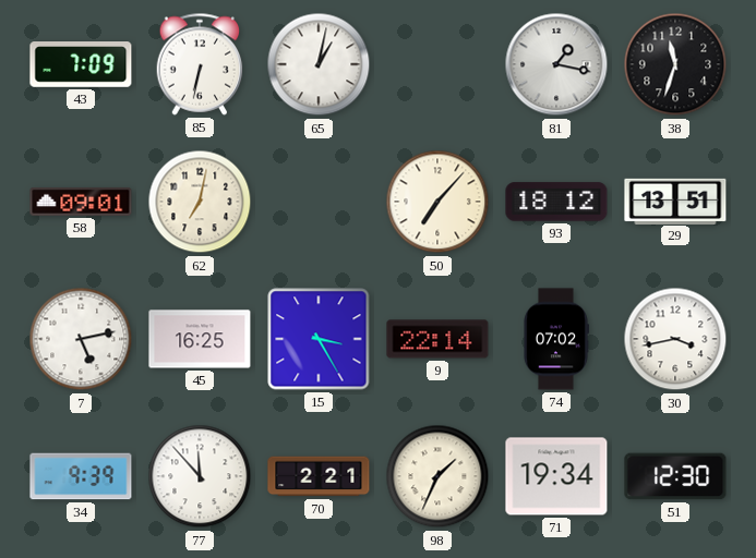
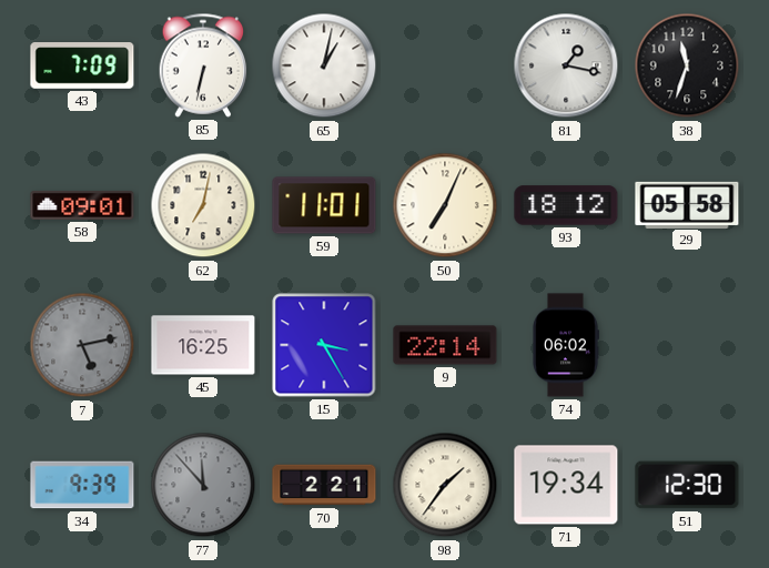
59: none -> 11:01
50: 7:07 -> 7:04
29: 13:51 -> 05:58
7 dial: white -> grey
74: 07:02 -> 06:02
30: 3:43 -> none
77 dial: white -> grey
98: 1:34 -> 1:36
